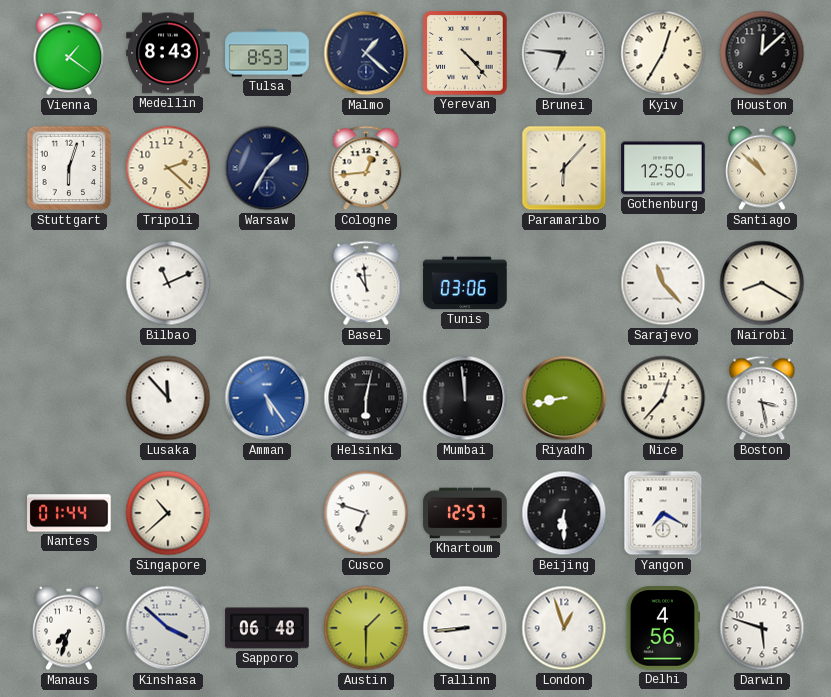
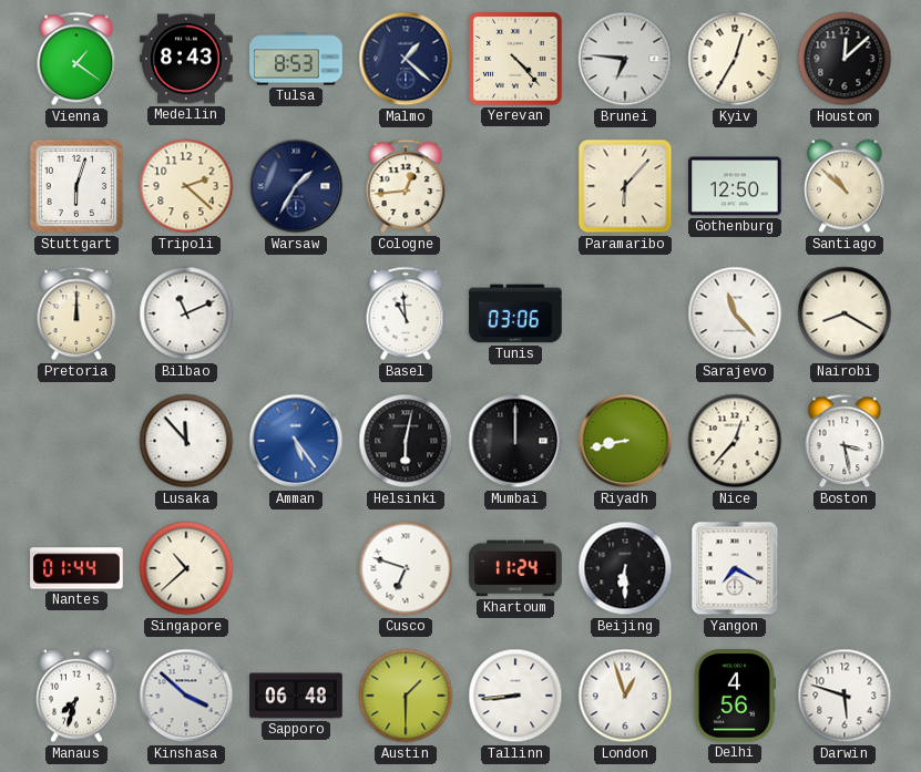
Pretoria: none -> 12:00
Mumbai: 11:59 -> 12:00
Khartoum: 12:57 -> 11:24
